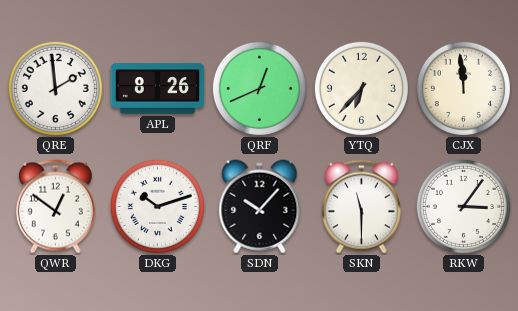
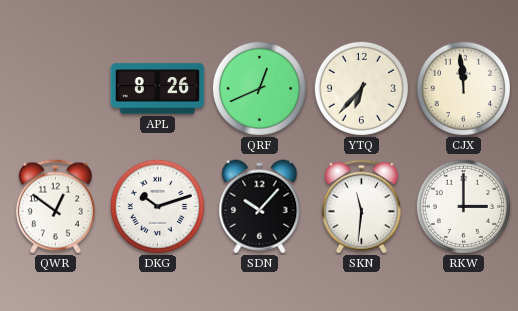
QRE: 1:59 -> none
SKN: 11:30 -> 11:31
RKW: 3:06 -> 3:00
